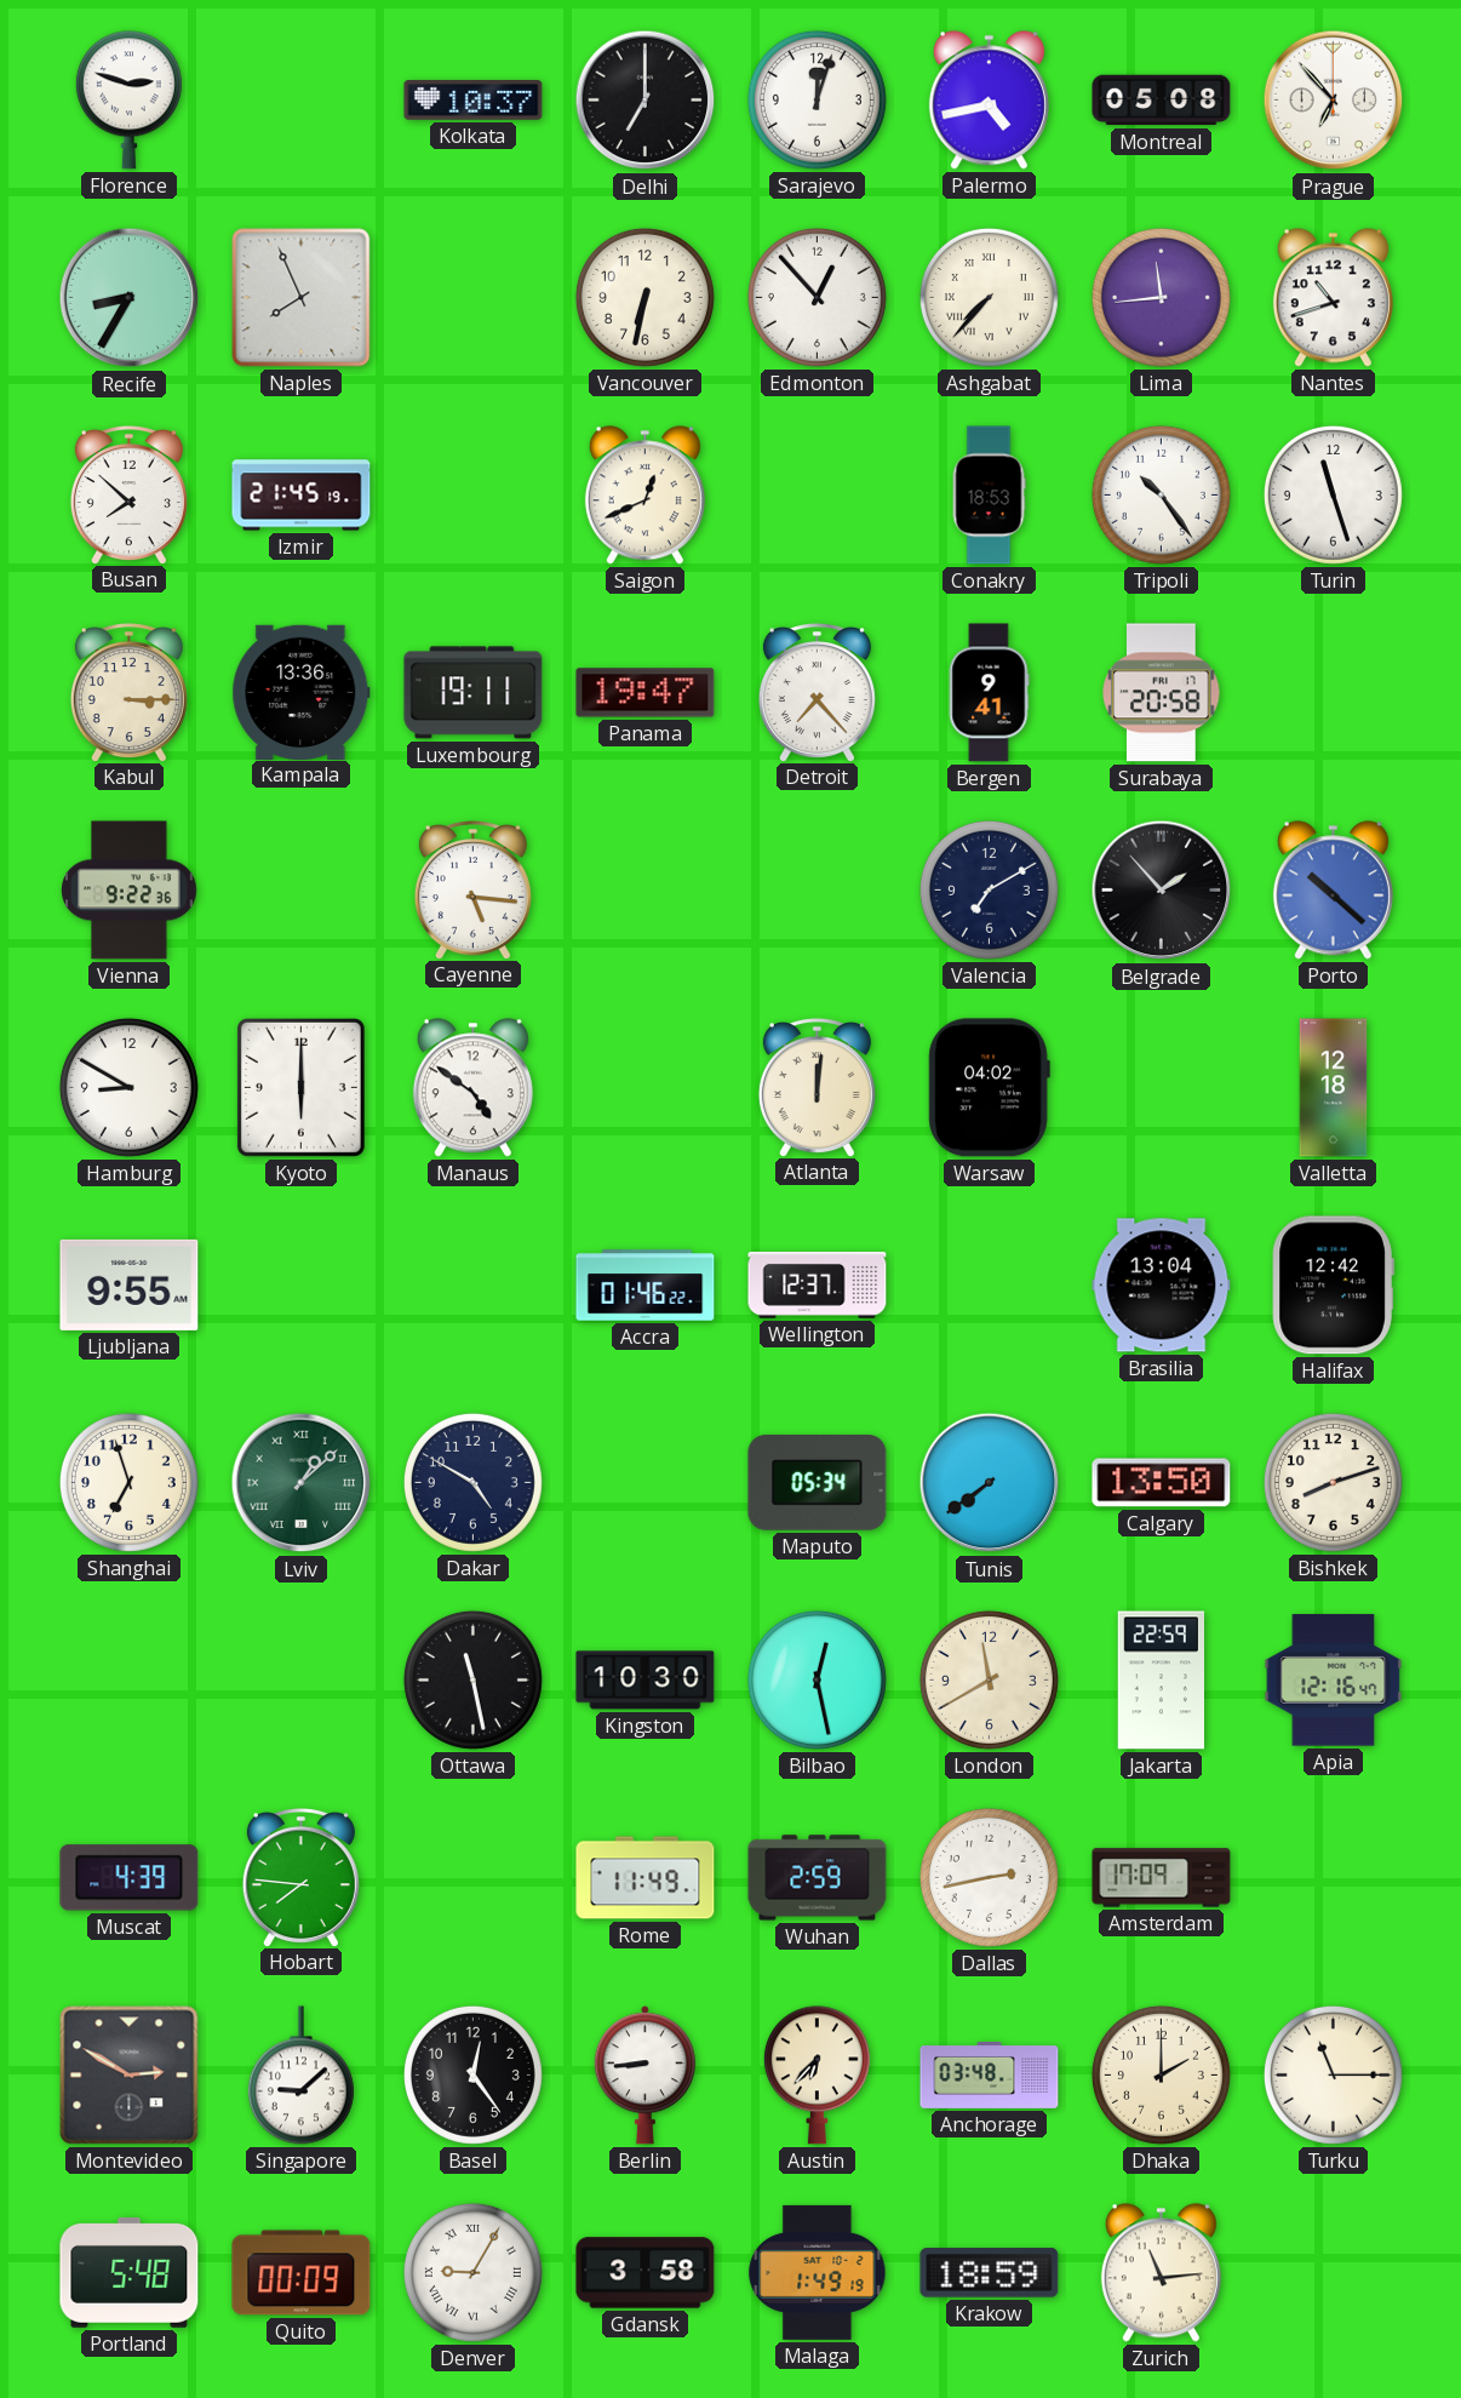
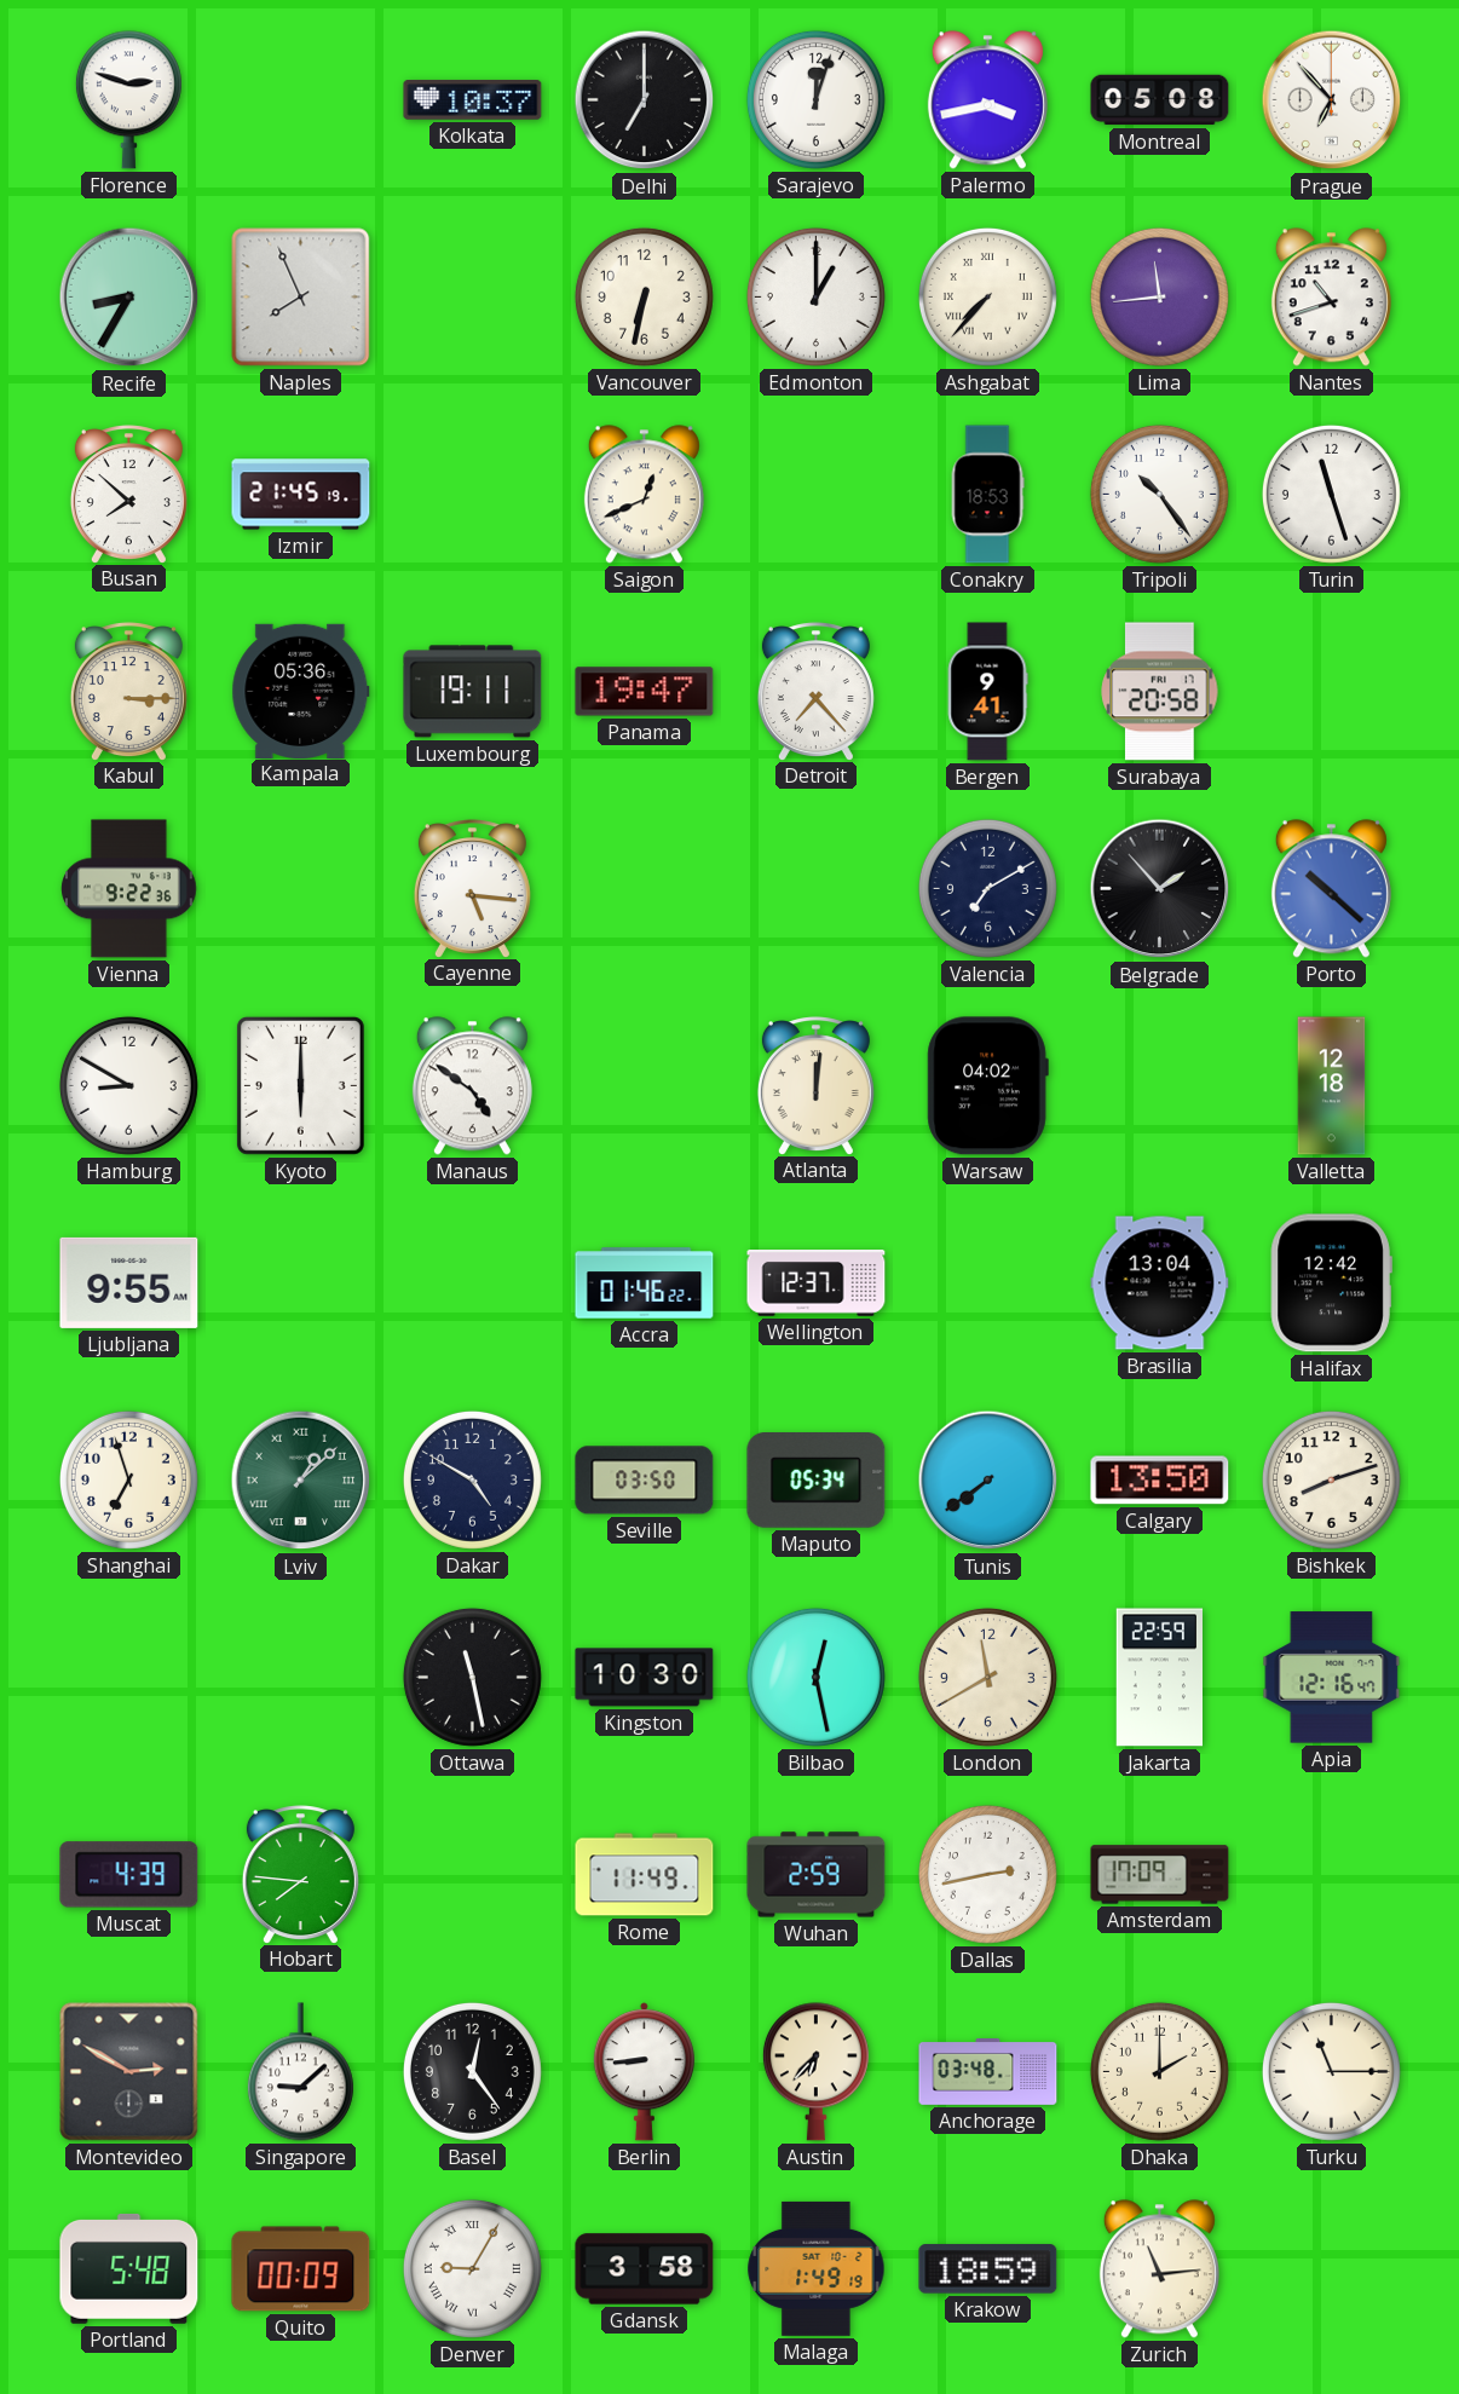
Palermo: 4:43 -> 3:43
Edmonton: 12:53 -> 1:00
Kampala: 13:36 -> 05:36
Seville: none -> 03:50
